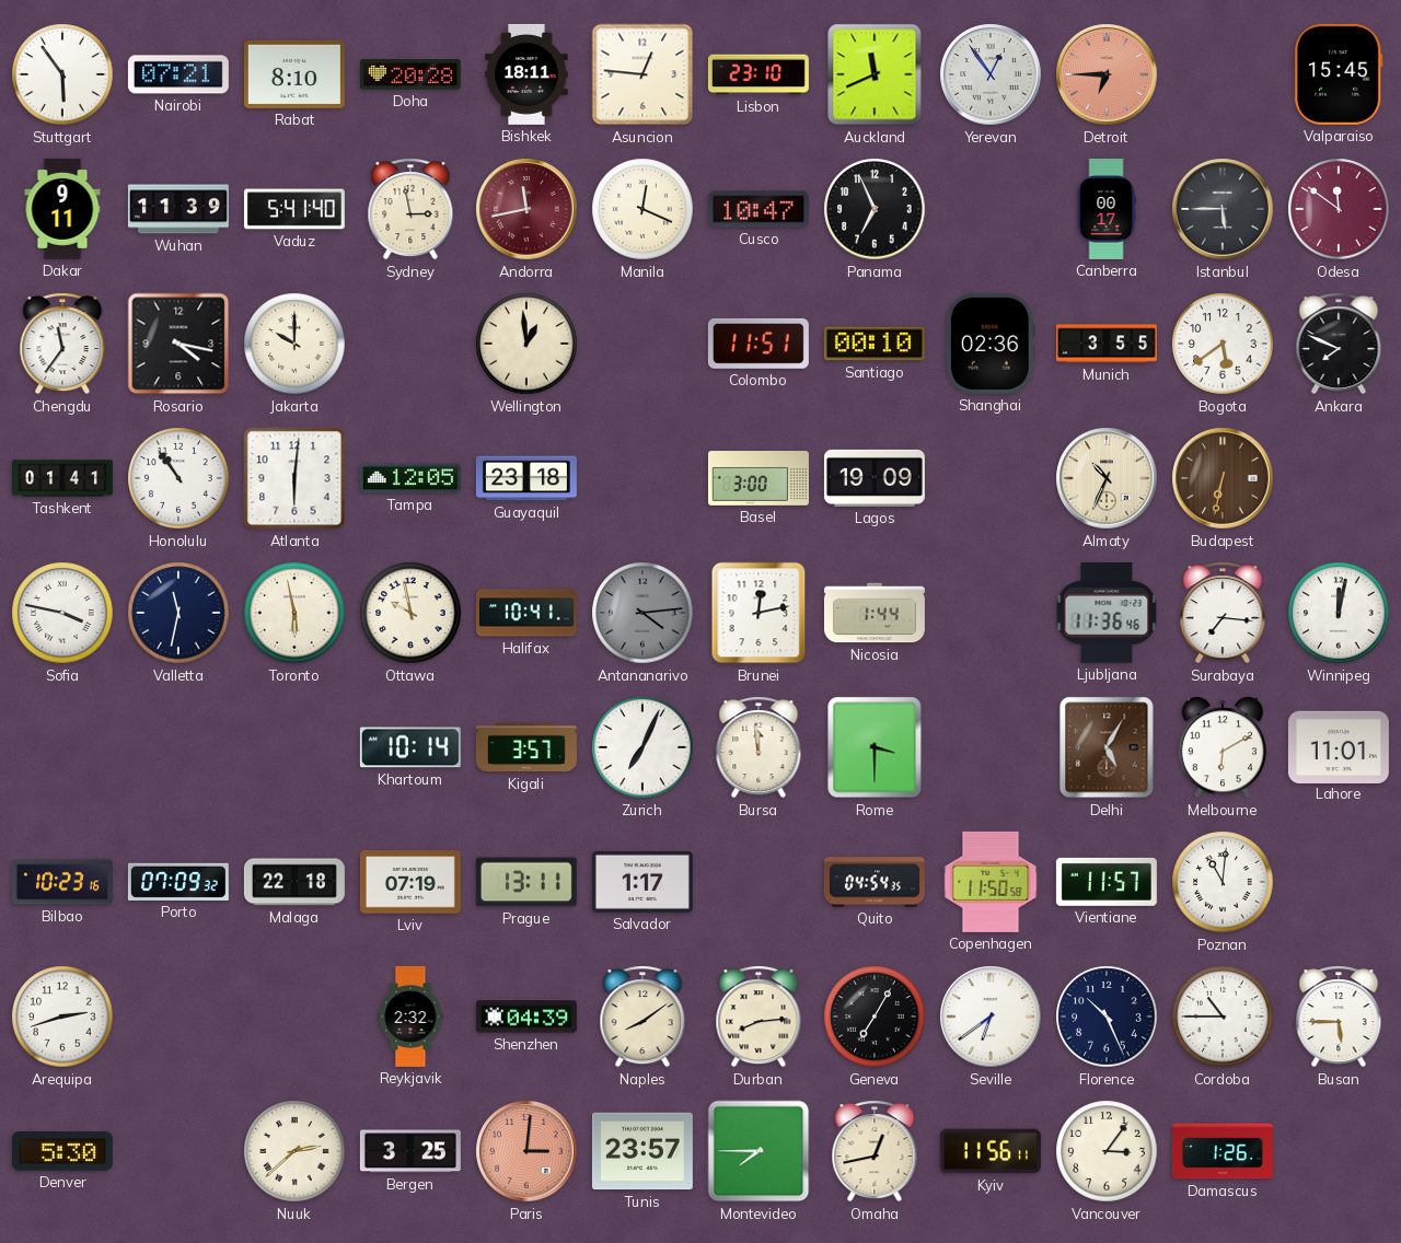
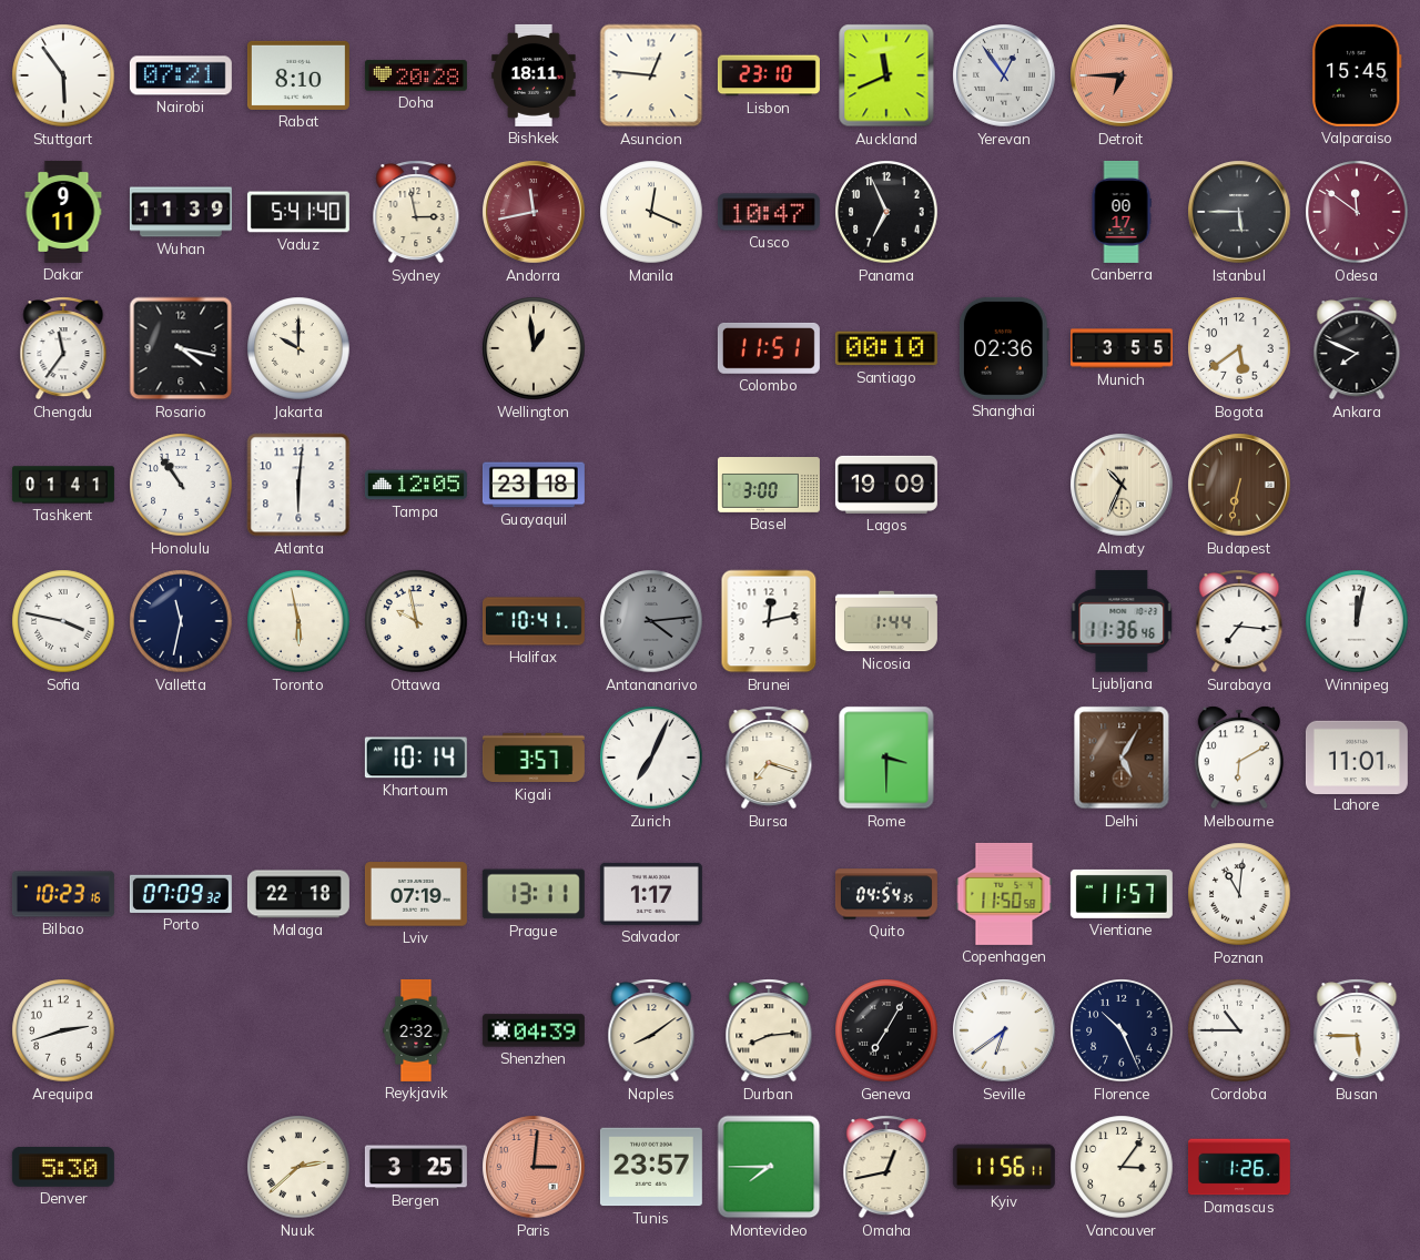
Bursa: 11:59 -> 7:18
